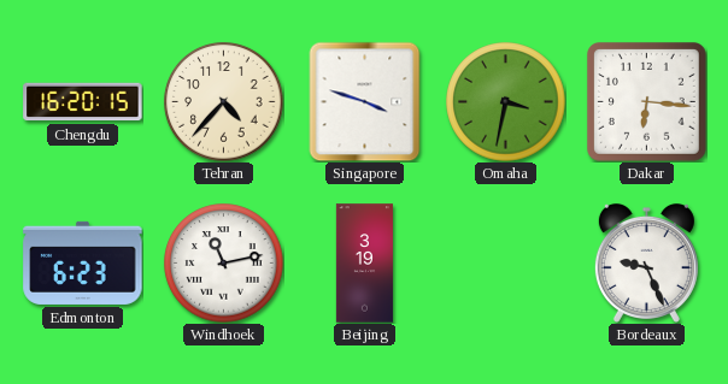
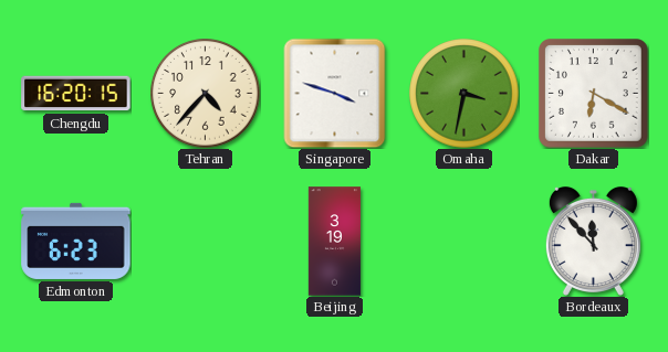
Dakar: 6:16 -> 6:20
Windhoek: 11:13 -> none
Bordeaux: 9:26 -> 11:53
